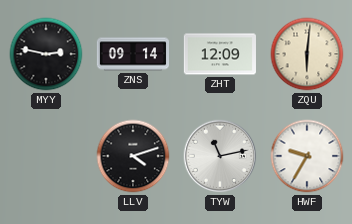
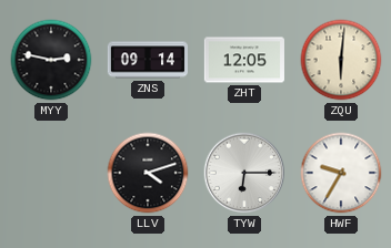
ZHT: 12:09 -> 12:05
TYW: 11:13 -> 6:15
